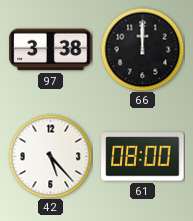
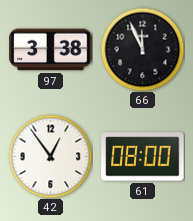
66: 12:00 -> 11:56
42: 5:23 -> 12:54
